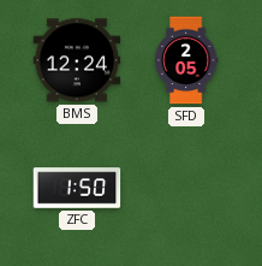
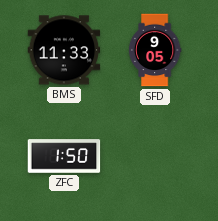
BMS: 12:24 -> 11:33
SFD: 2:05 -> 9:05
